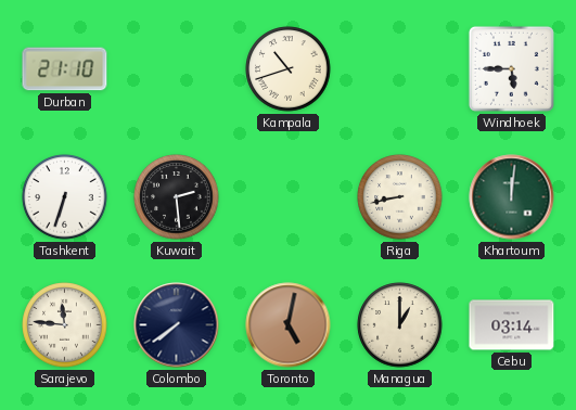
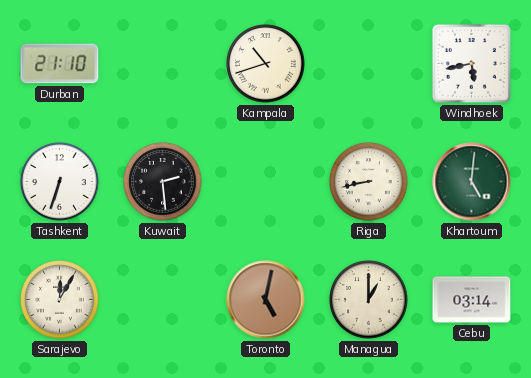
Windhoek: 5:45 -> 5:43
Khartoum: 12:01 -> 5:01
Sarajevo: 11:46 -> 12:05
Colombo: 7:39 -> none
